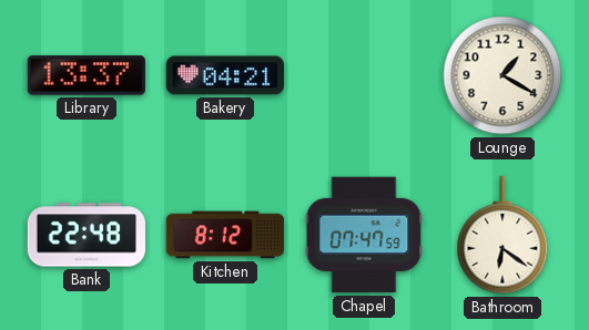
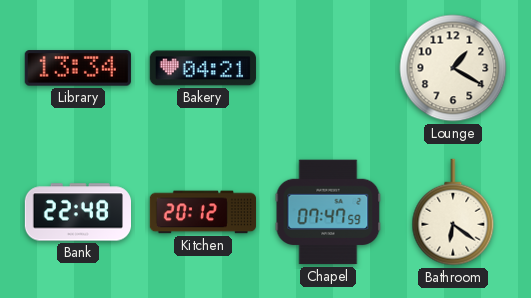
Library: 13:37 -> 13:34
Kitchen: 8:12 -> 20:12
